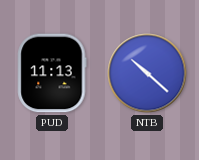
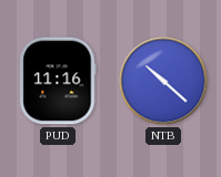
PUD: 11:13 -> 11:16
